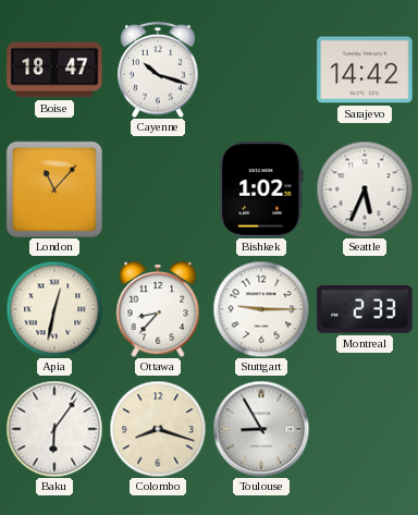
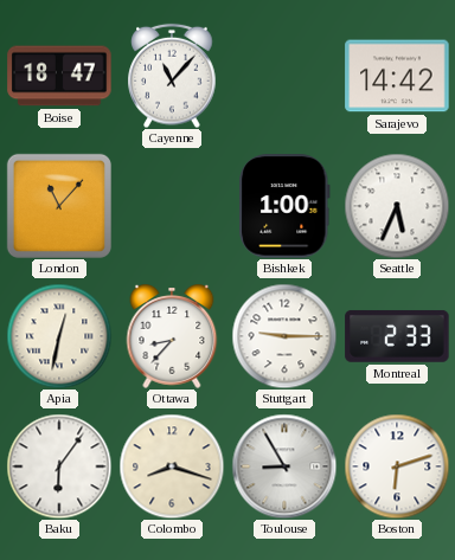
Cayenne: 10:18 -> 11:07
Bishkek: 1:02 -> 1:00
Boston: none -> 6:12
